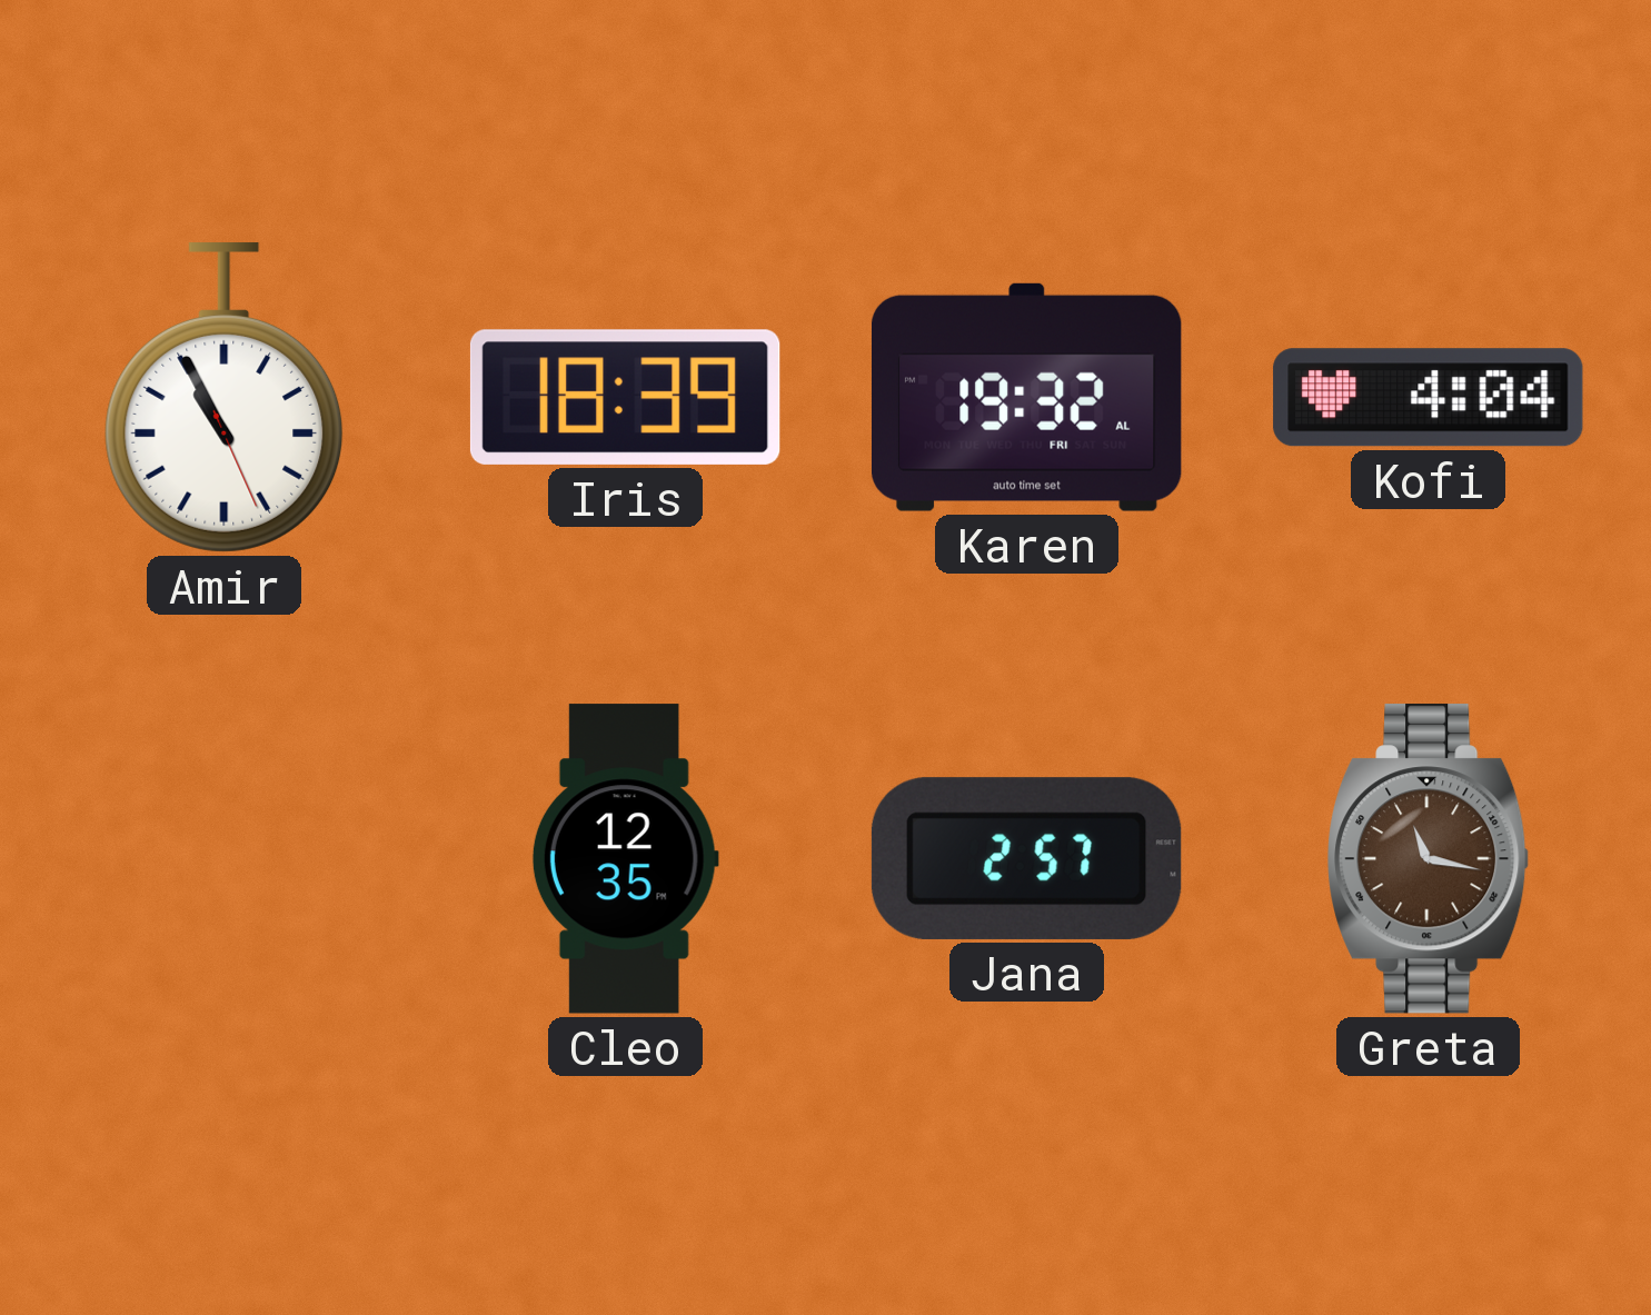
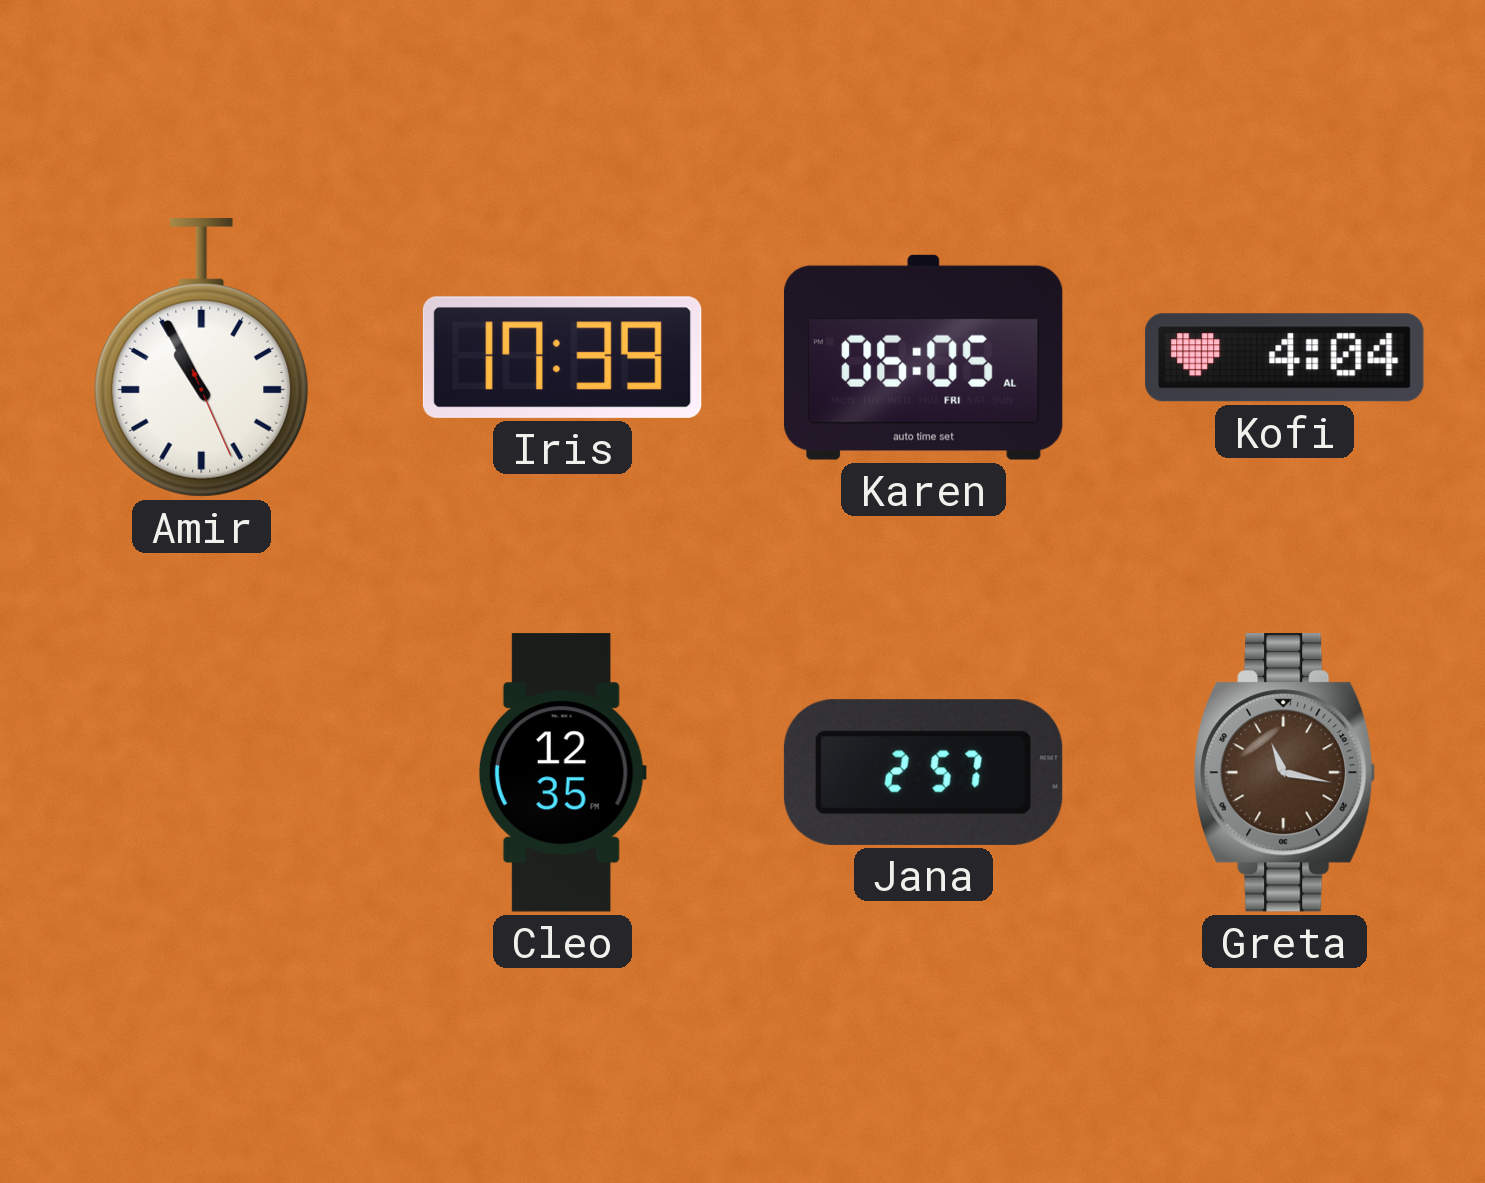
Iris: 18:39 -> 17:39
Karen: 19:32 -> 06:05
